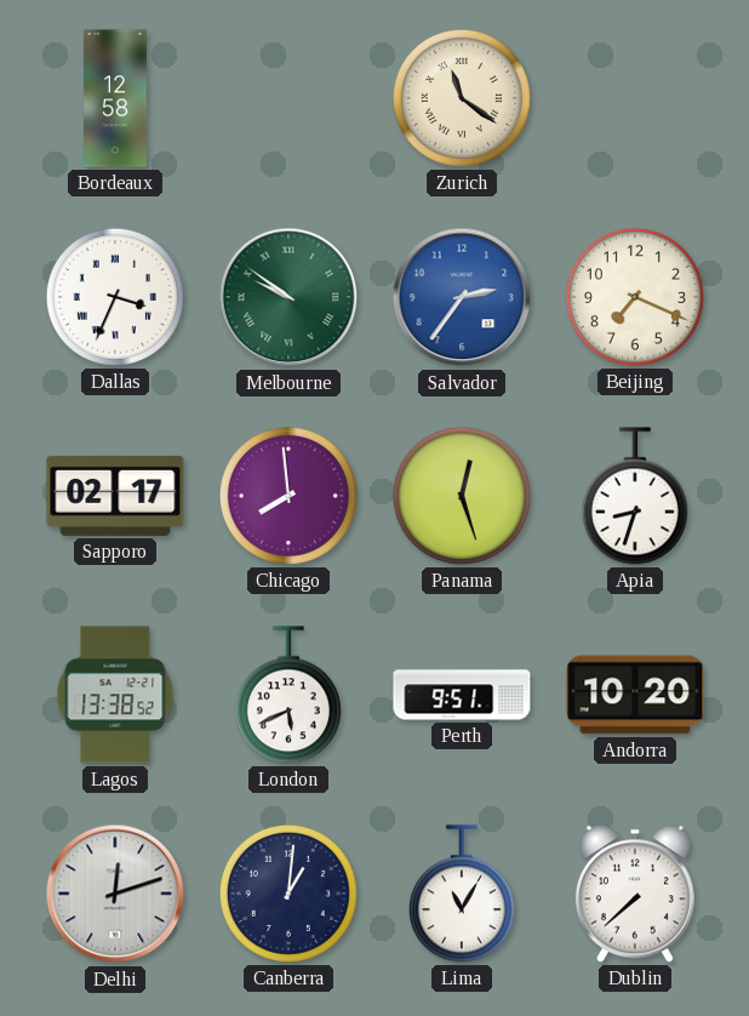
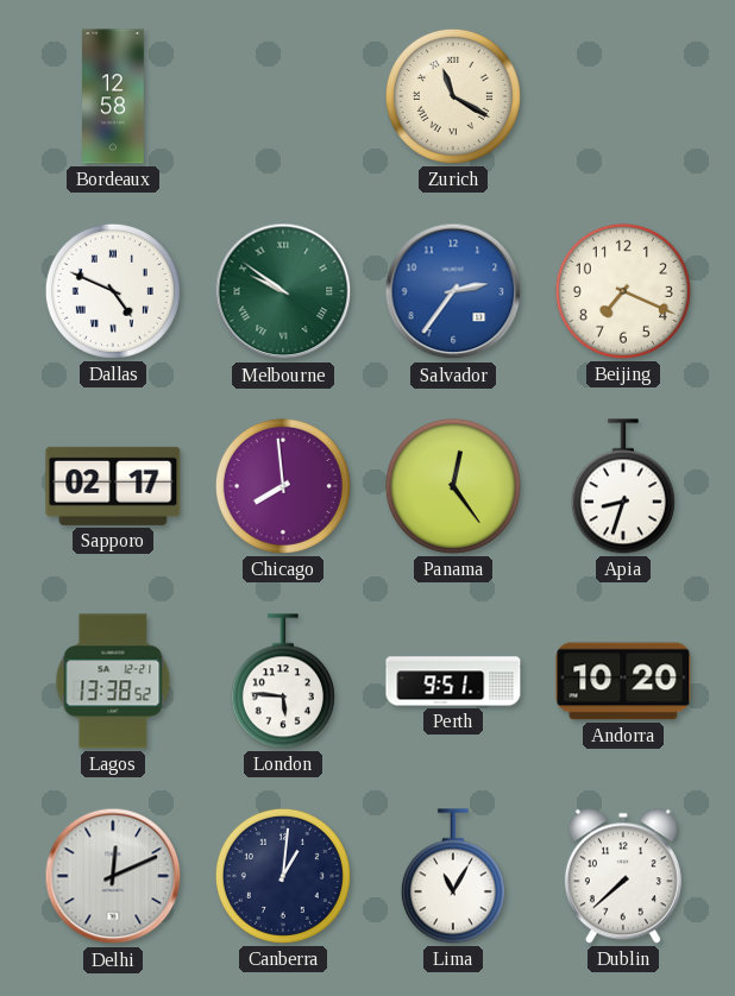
Zurich: 11:21 -> 11:20
Dallas: 3:34 -> 4:49
Panama: 12:27 -> 12:24
London: 5:41 -> 5:46
Delhi: 12:12 -> 12:11
